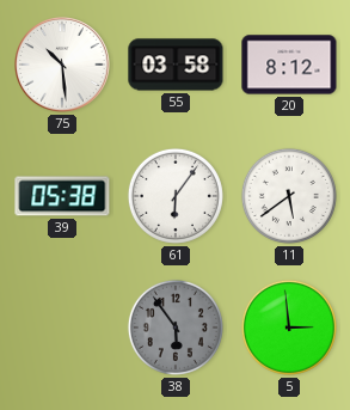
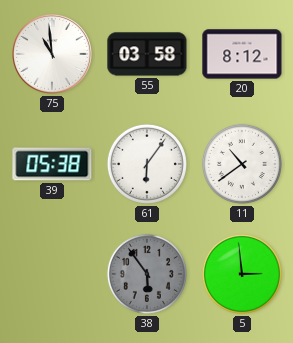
75: 10:29 -> 10:59
11: 5:39 -> 10:39
